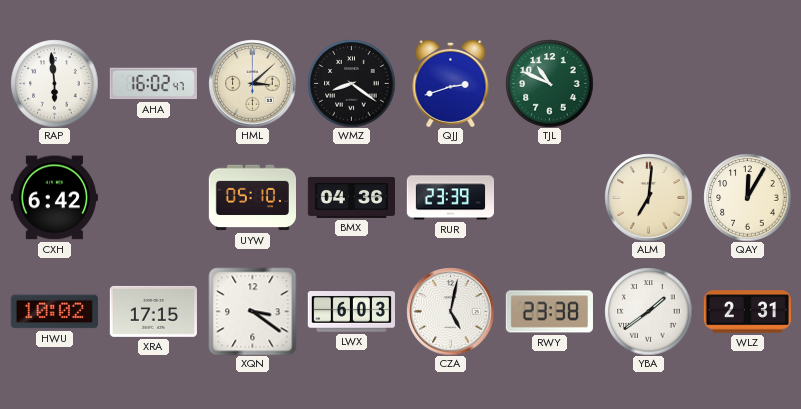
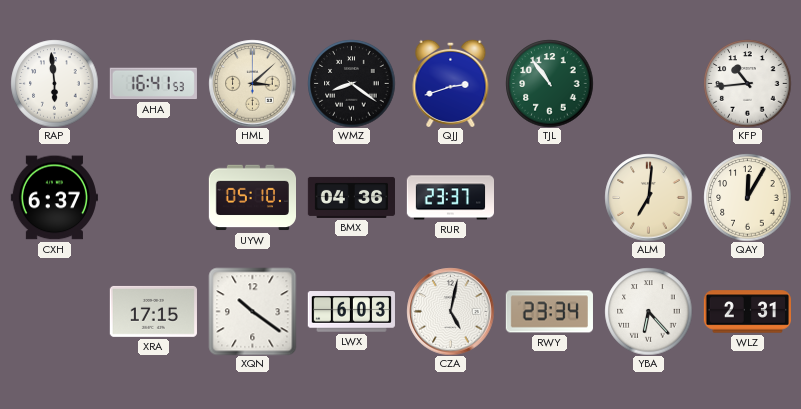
AHA: 16:02 -> 16:41
TJL: 10:49 -> 10:54
KFP: none -> 10:44
CXH: 6:42 -> 6:37
RUR: 23:39 -> 23:37
HWU: 10:02 -> none
XQN: 3:21 -> 10:21
RWY: 23:38 -> 23:34
YBA: 1:39 -> 6:23
